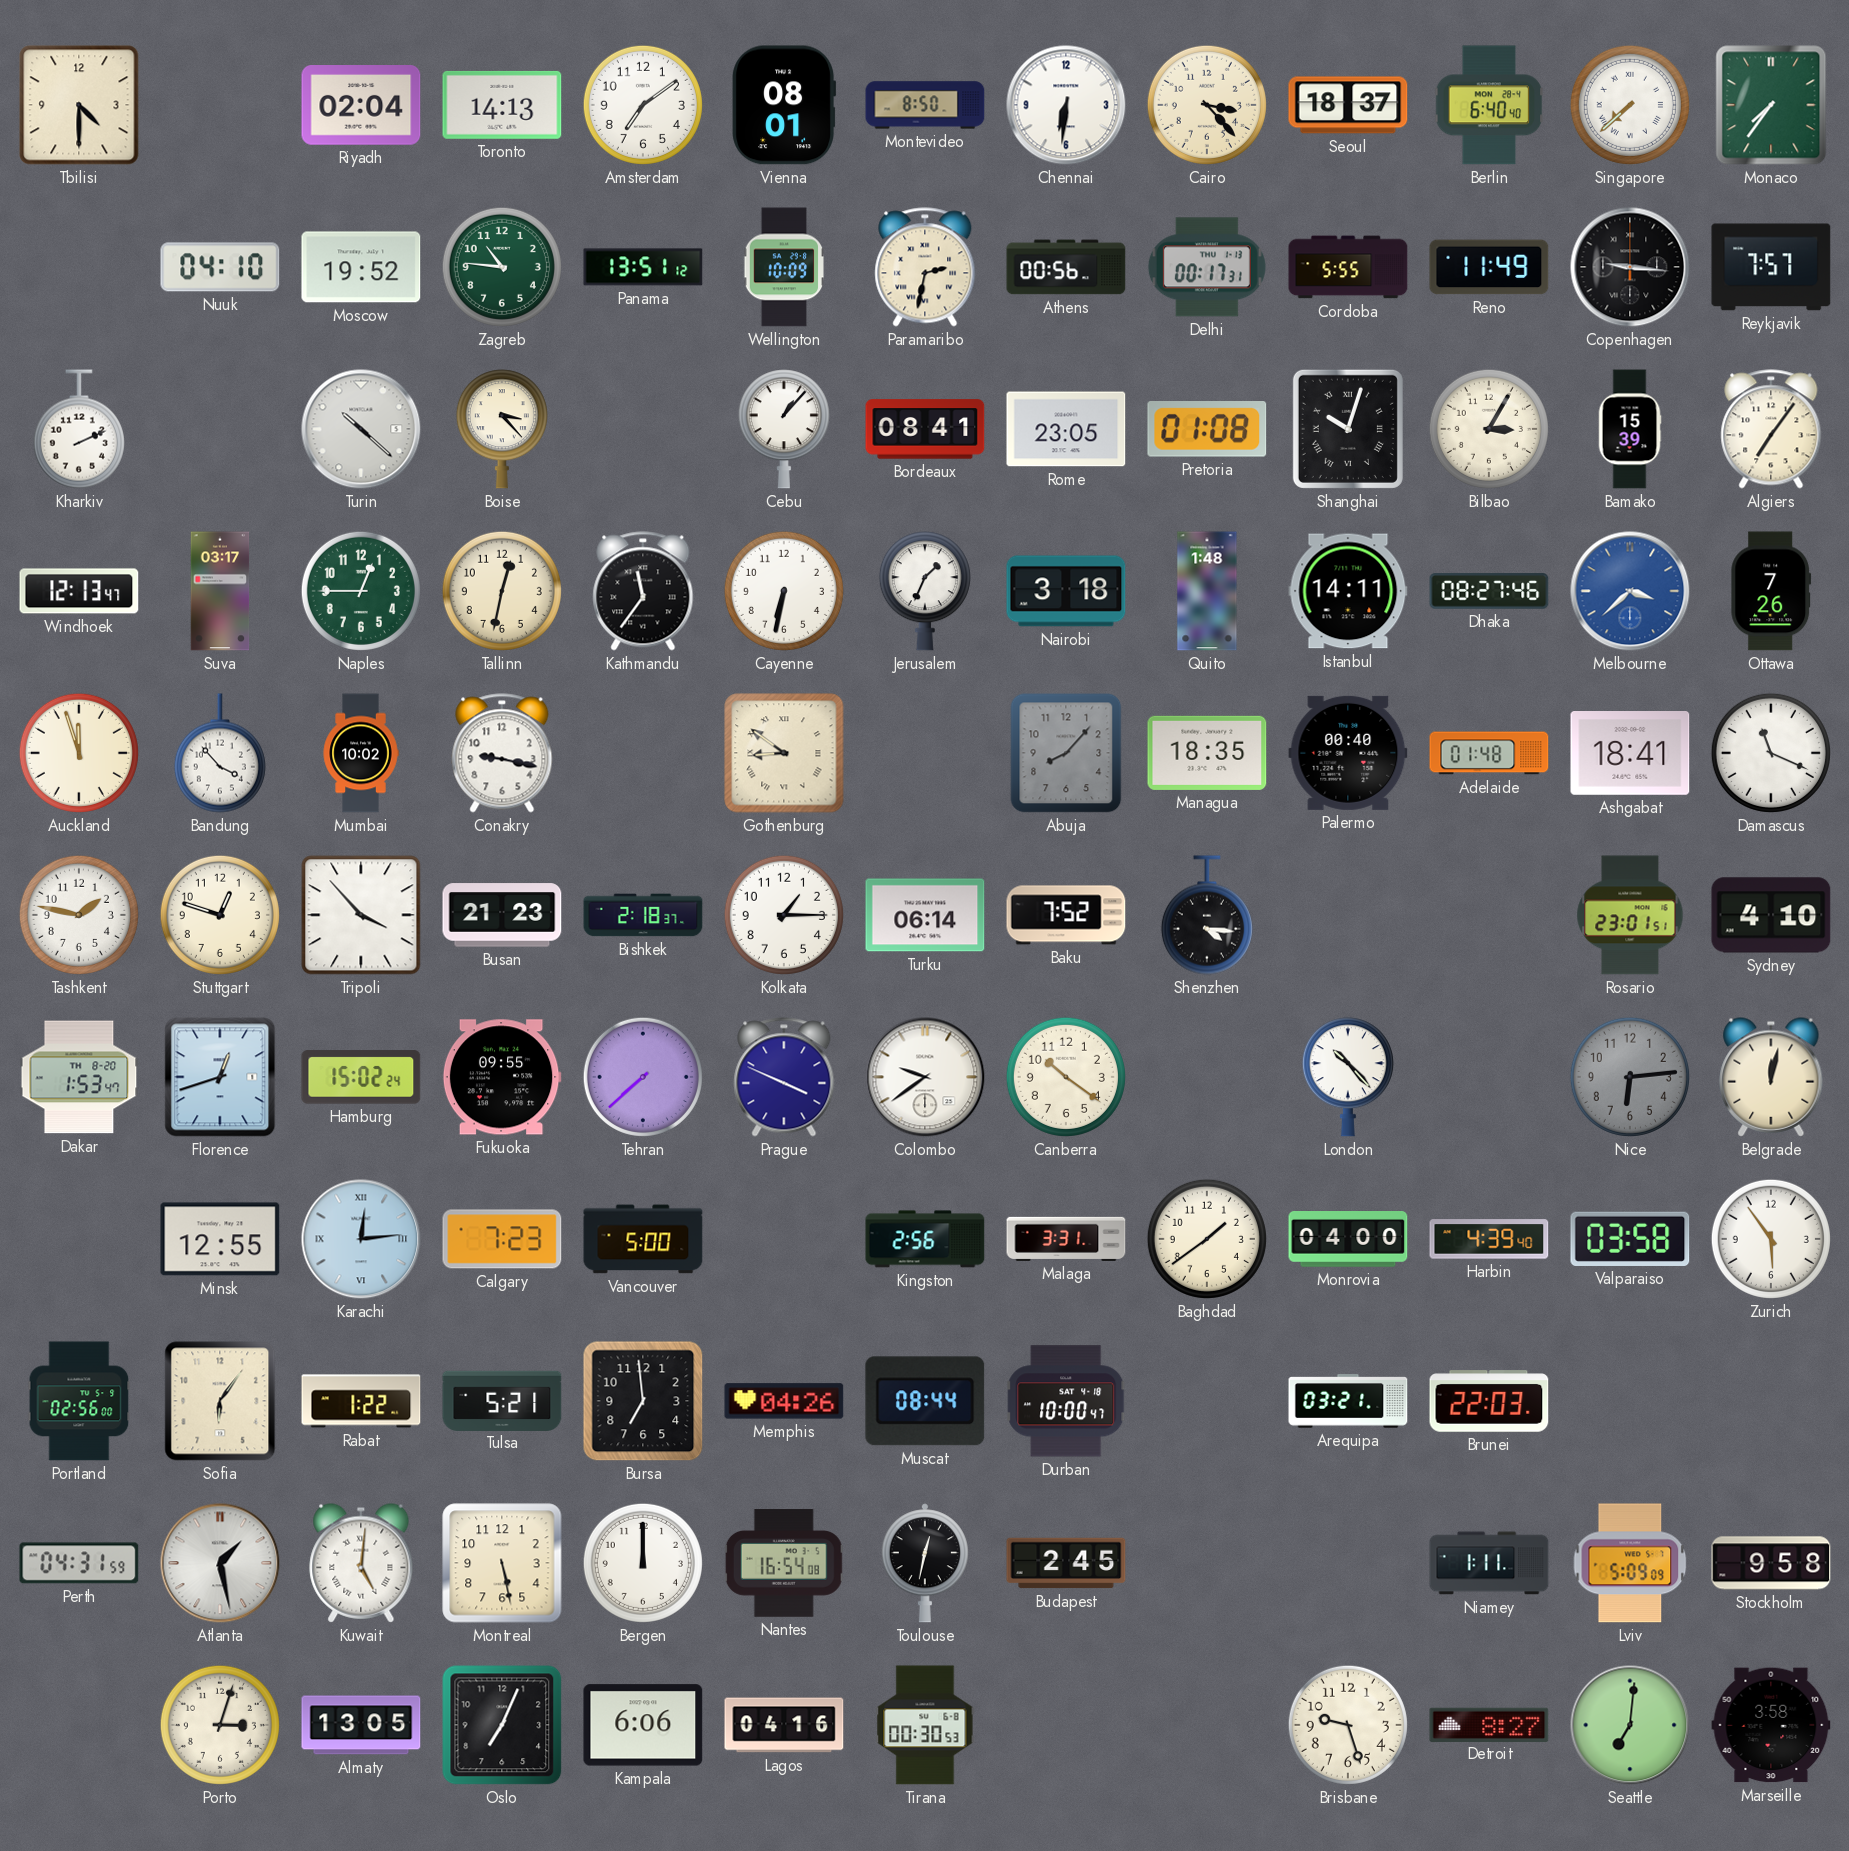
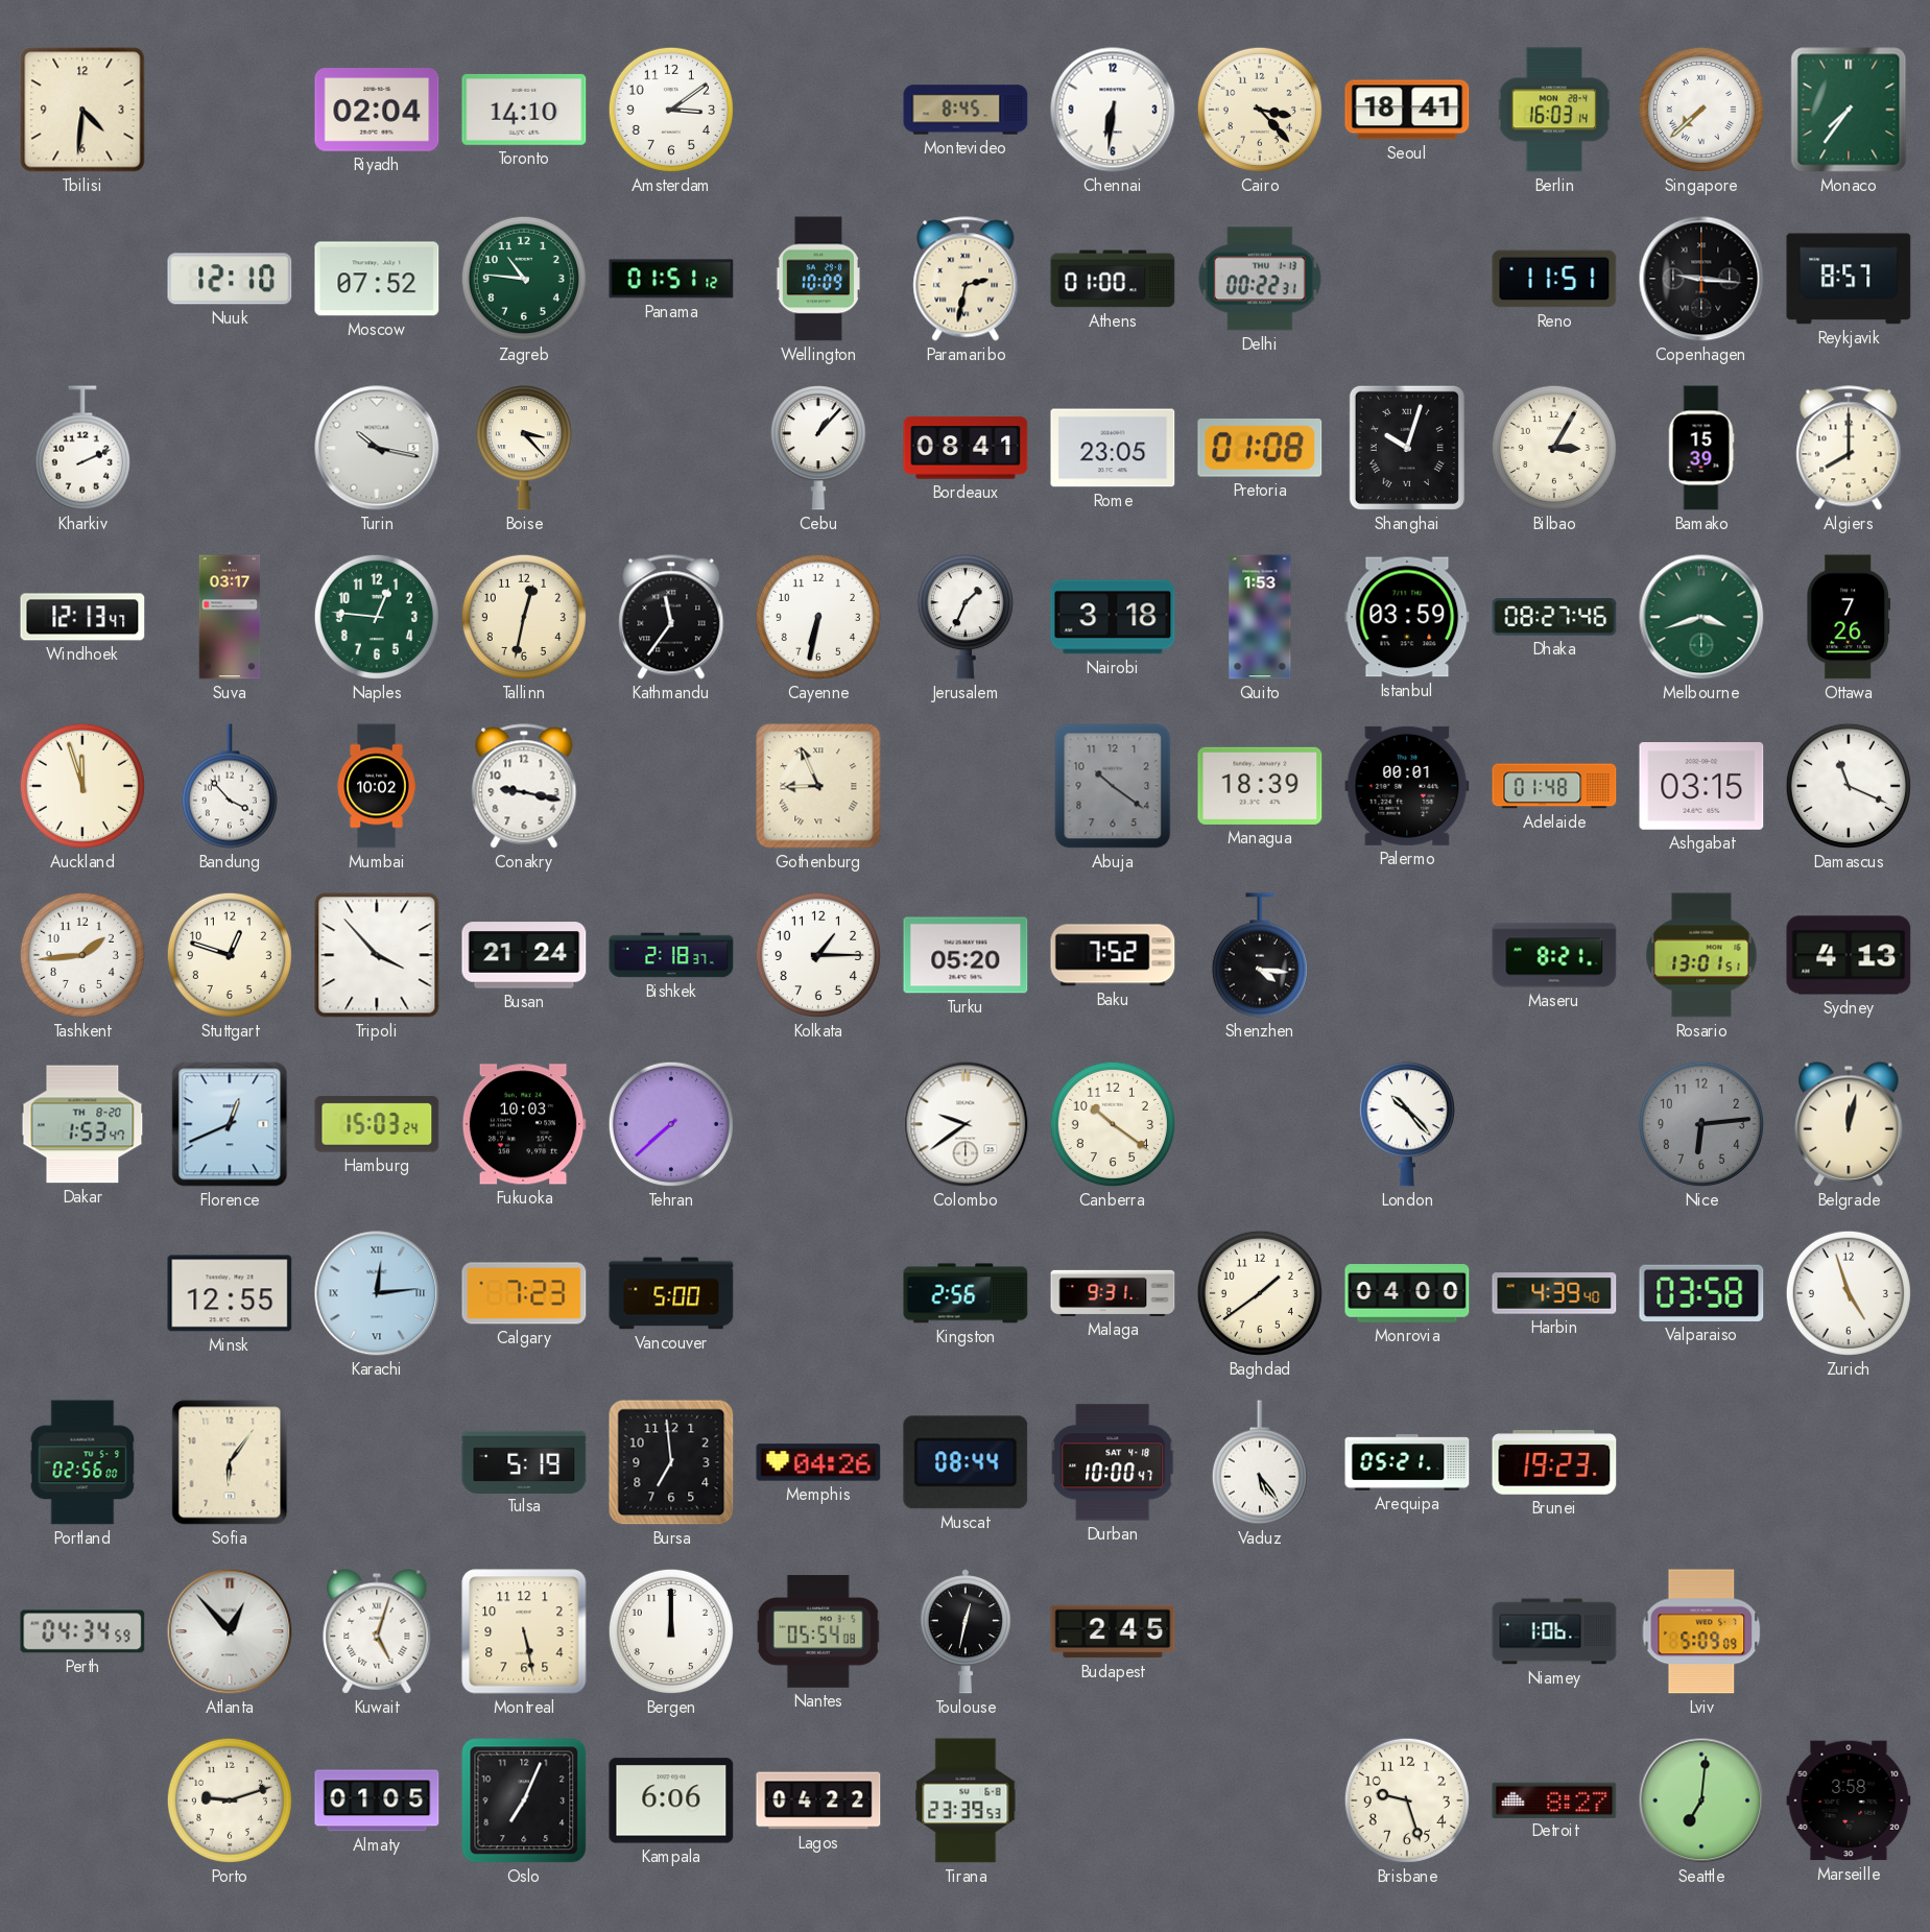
Tbilisi: 4:30 -> 4:31
Toronto: 14:13 -> 14:10
Amsterdam: 7:09 -> 3:09
Vienna: 08:01 -> none
Montevideo: 8:50 -> 8:45
Seoul: 18:37 -> 18:41
Berlin: 6:40 -> 16:03
Nuuk: 04:10 -> 12:10
Moscow: 19:52 -> 07:52
Panama: 13:51 -> 01:51
Athens: 00:56 -> 01:00
Delhi: 00:17 -> 00:22
Cordoba: 5:55 -> none
Reno: 11:49 -> 11:51
Reykjavik: 7:57 -> 8:57
Turin: 10:22 -> 10:17
Algiers: 7:06 -> 8:00
Naples: 12:45 -> 12:46
Quito: 1:48 -> 1:53
Istanbul: 14:11 -> 03:59
Melbourne: 3:38 -> 3:42
Melbourne dial: blue -> green
Gothenburg: 8:51 -> 8:56
Abuja: 8:07 -> 10:21
Managua: 18:35 -> 18:39
Palermo: 00:40 -> 00:01
Ashgabat: 18:41 -> 03:15
Tashkent: 1:47 -> 1:44
Busan: 21:23 -> 21:24
Turku: 06:14 -> 05:20
Maseru: none -> 8:21
Rosario: 23:01 -> 13:01
Sydney: 4:10 -> 4:13
Florence: 12:42 -> 12:41
Hamburg: 15:02 -> 15:03
Fukuoka: 09:55 -> 10:03
Prague: 3:49 -> none
Malaga: 3:31 -> 9:31
Zurich: 5:54 -> 4:57
Rabat: 1:22 -> none
Tulsa: 5:21 -> 5:19
Vaduz: none -> 5:24
Arequipa: 03:21 -> 05:21
Brunei: 22:03 -> 19:23
Perth: 04:31 -> 04:34
Atlanta: 1:28 -> 12:53
Kuwait: 5:01 -> 5:03
Nantes: 16:54 -> 05:54
Niamey: 1:11 -> 1:06
Stockholm: 9:58 -> none
Porto: 3:03 -> 9:12
Almaty: 13:05 -> 01:05
Lagos: 04:16 -> 04:22
Tirana: 00:30 -> 23:39
